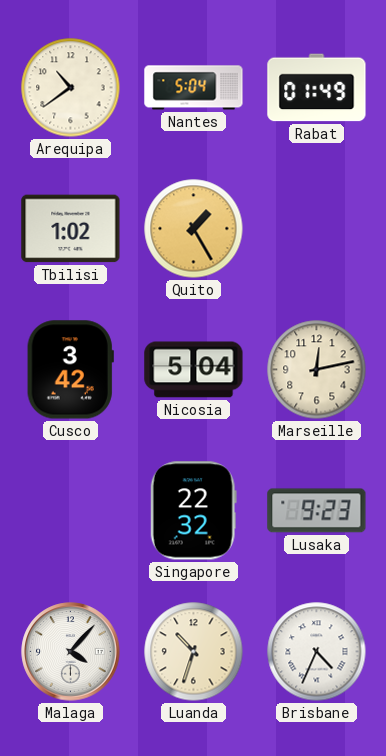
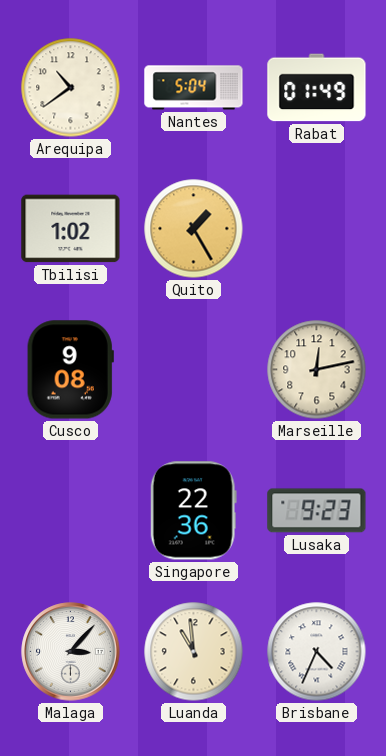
Cusco: 3:42 -> 9:08
Nicosia: 5:04 -> none
Singapore: 22:32 -> 22:36
Malaga: 4:07 -> 3:07
Luanda: 10:33 -> 10:59
